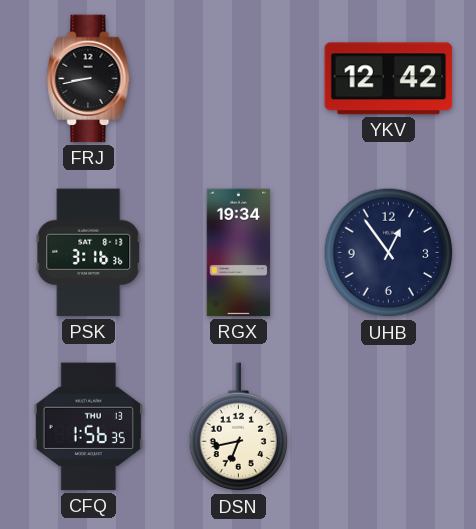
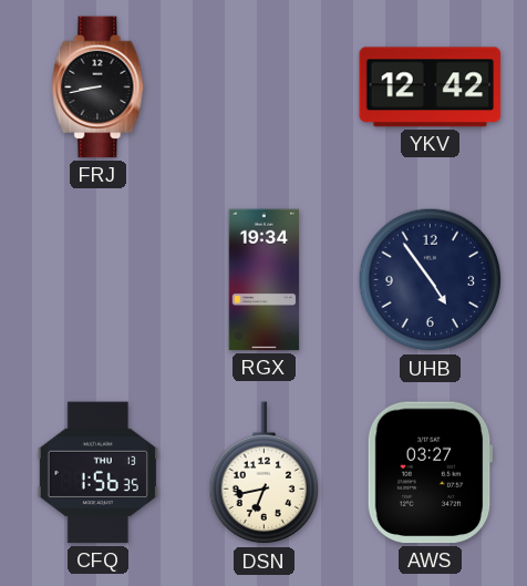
PSK: 3:16 -> none
UHB: 12:54 -> 4:54
AWS: none -> 03:27
